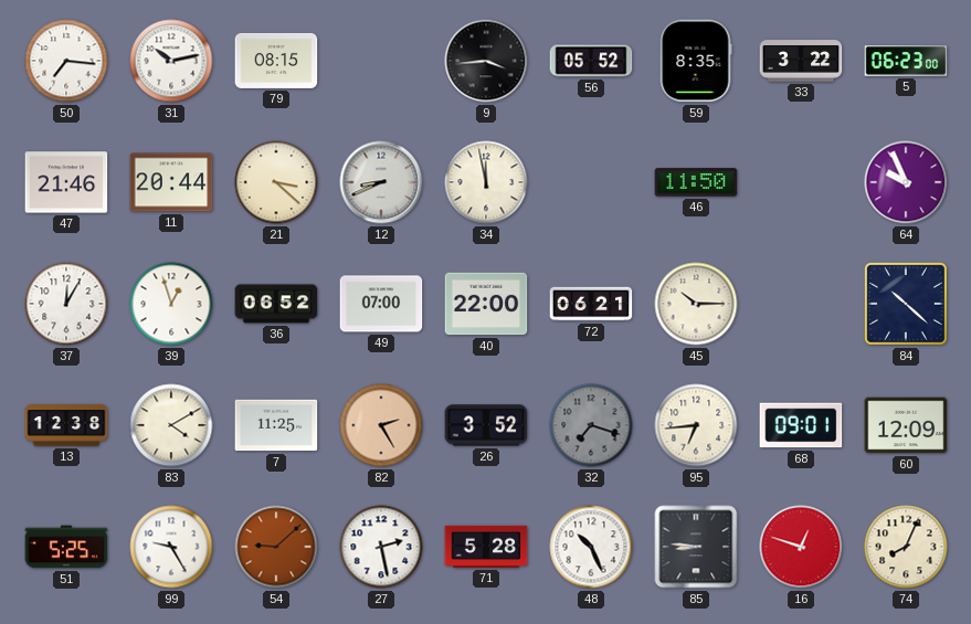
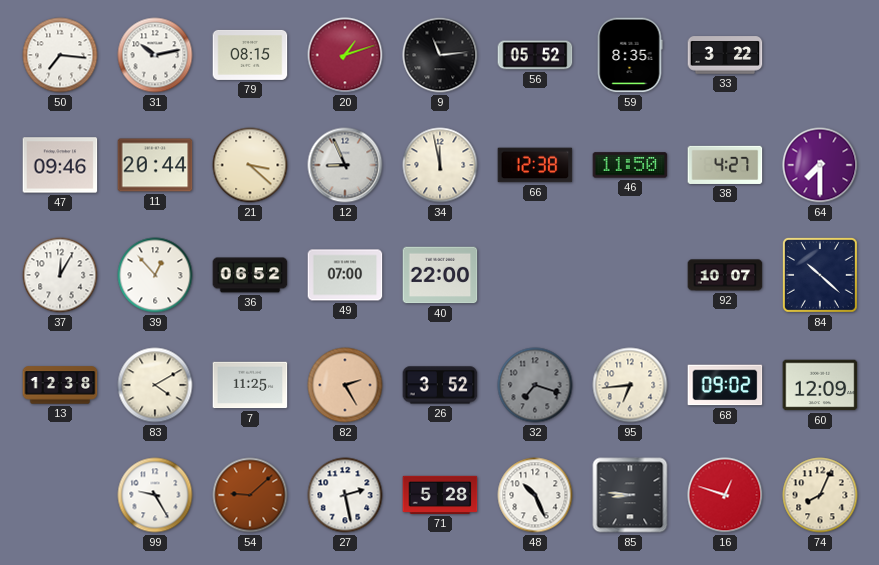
20: none -> 1:12
9: 3:44 -> 11:14
5: 06:23 -> none
47: 21:46 -> 09:46
12: 8:41 -> 8:56
66: none -> 12:38
38: none -> 4:27
64: 9:56 -> 7:30
39: 12:57 -> 12:53
72: 06:21 -> none
45: 10:15 -> none
92: none -> 10:07
68: 09:01 -> 09:02
51: 5:25 -> none
